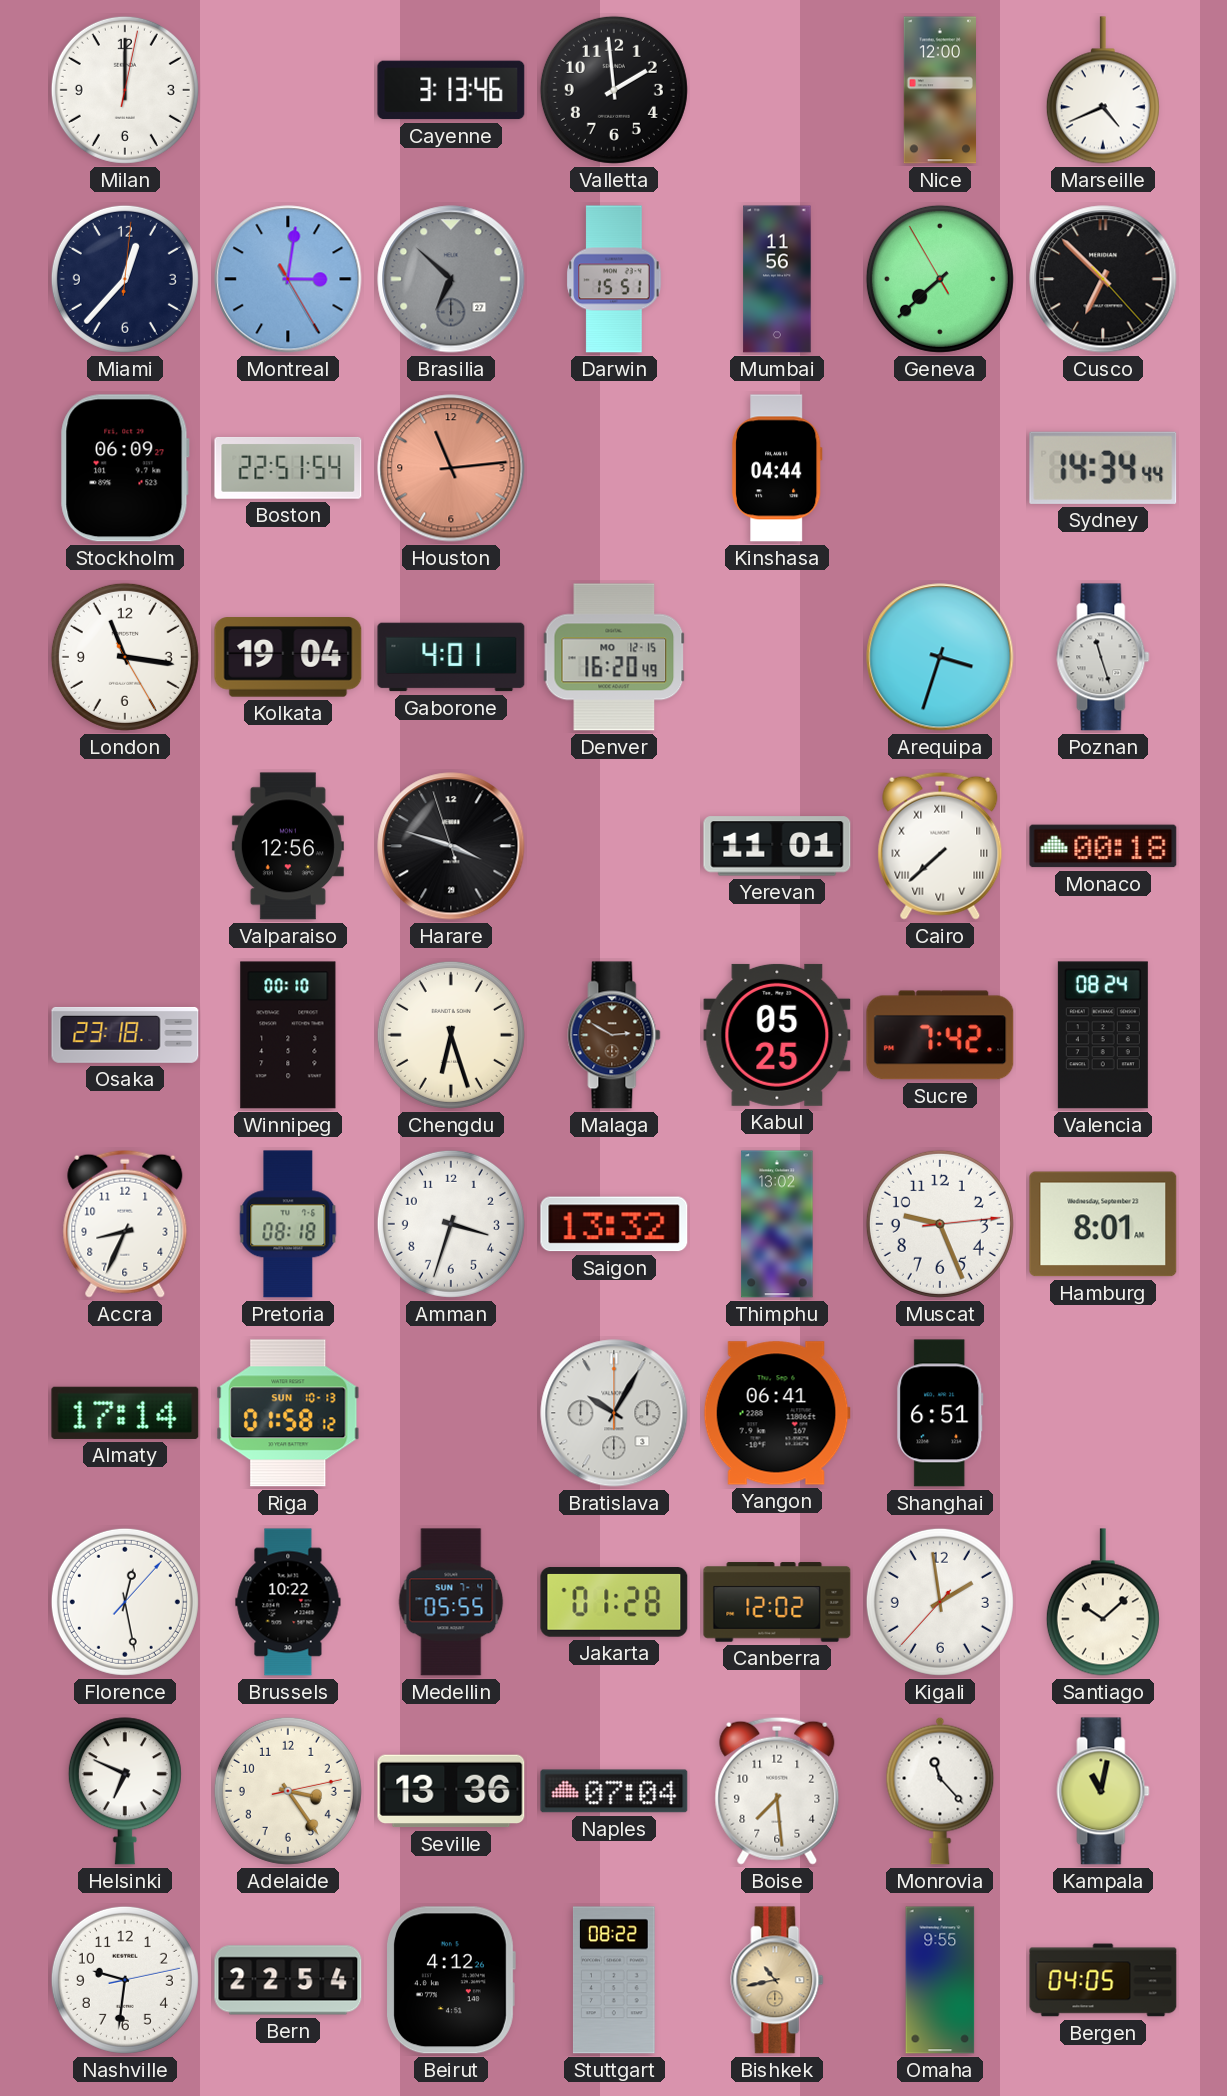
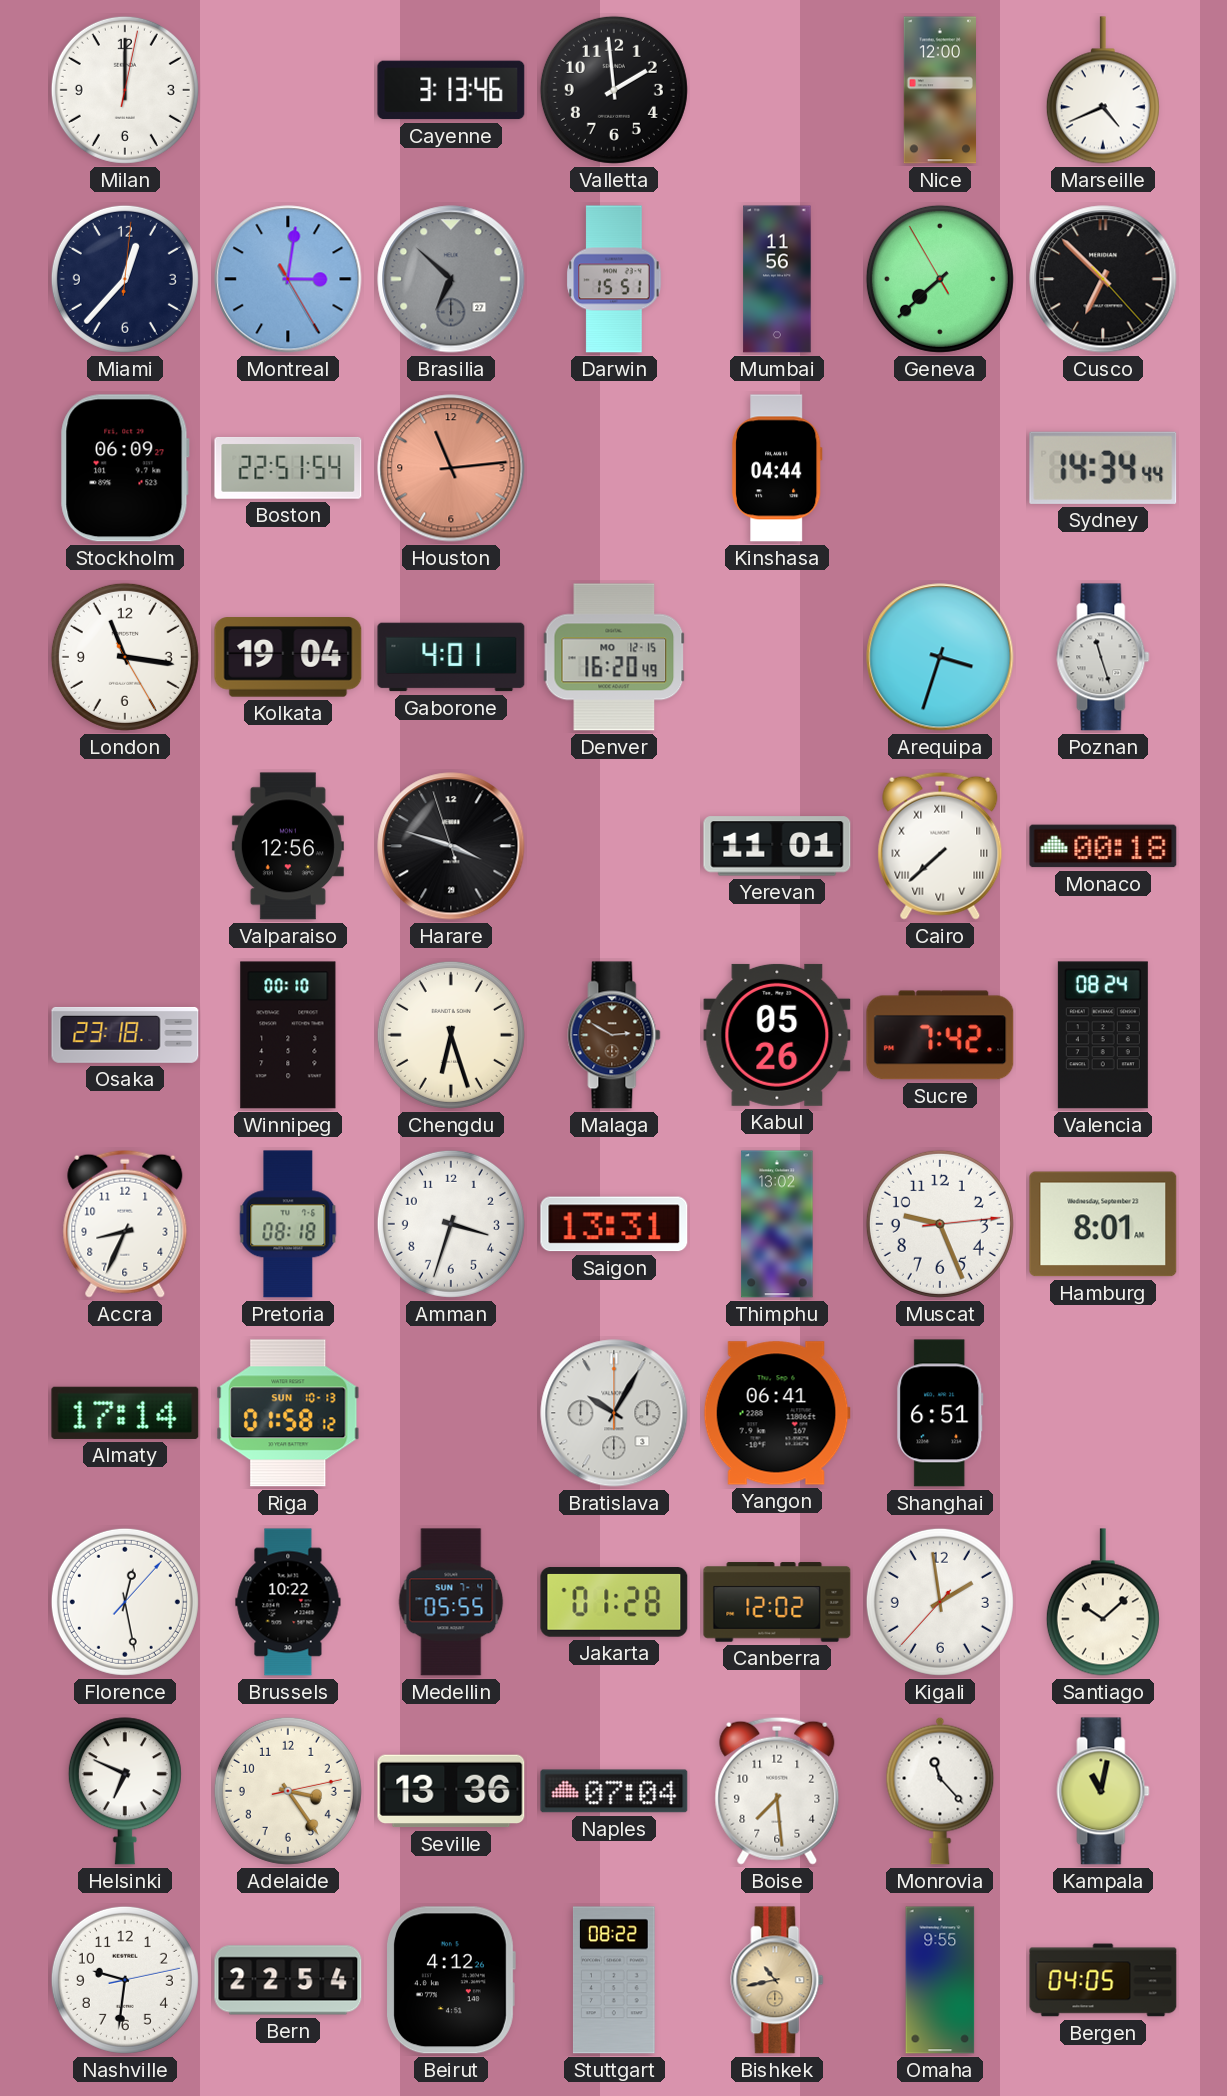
Kabul: 05:25 -> 05:26
Saigon: 13:32 -> 13:31
